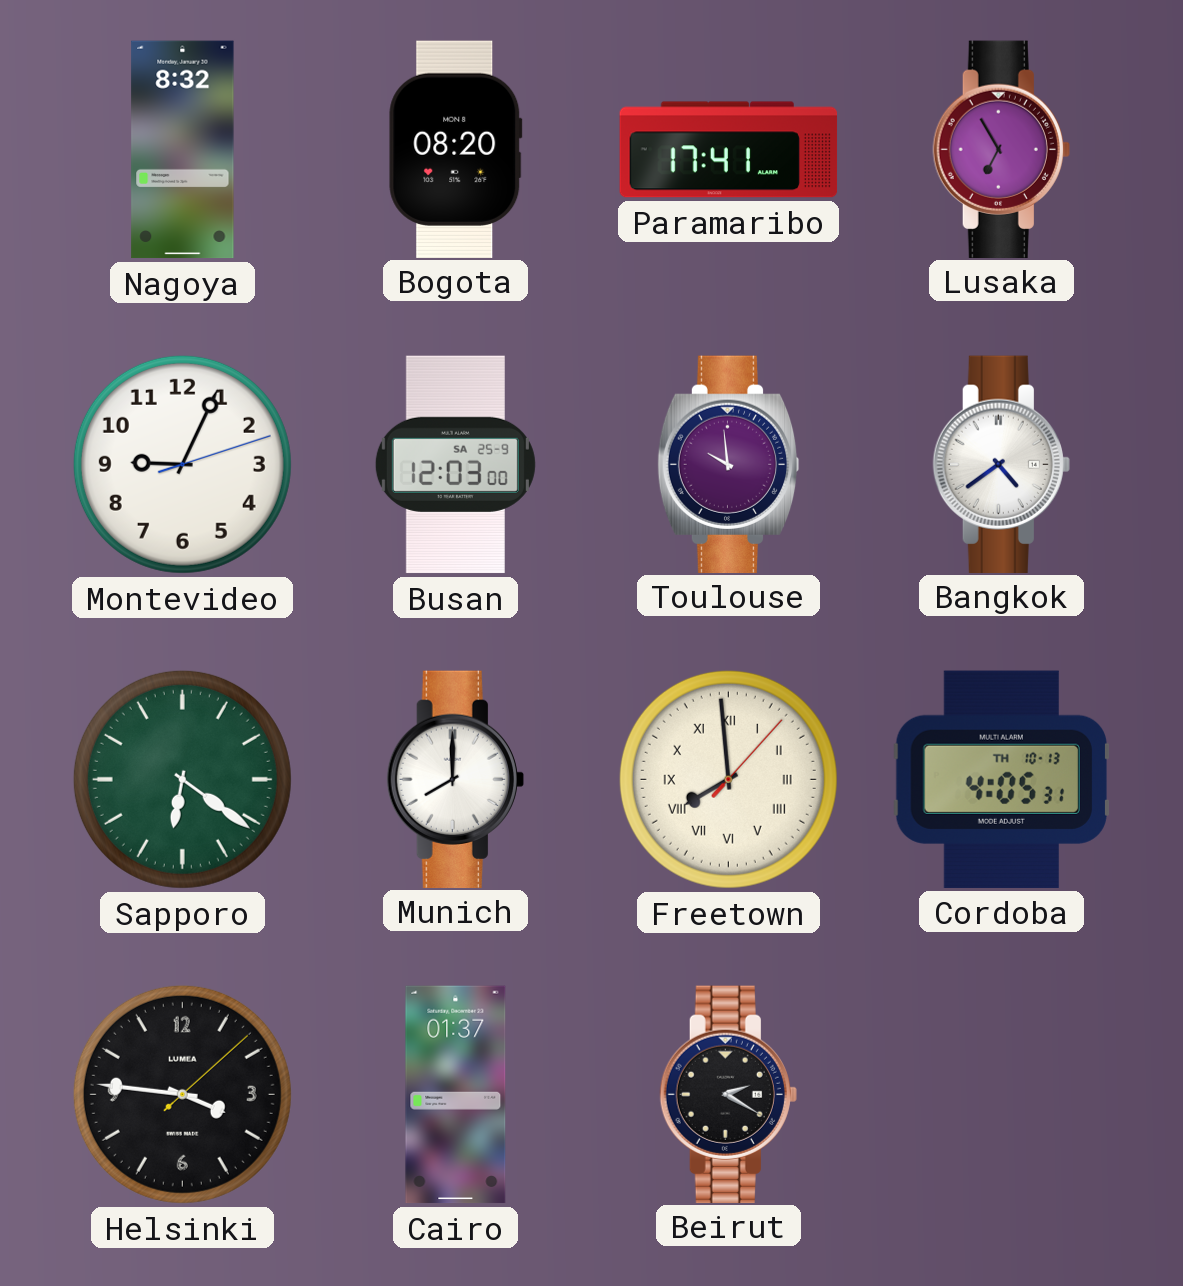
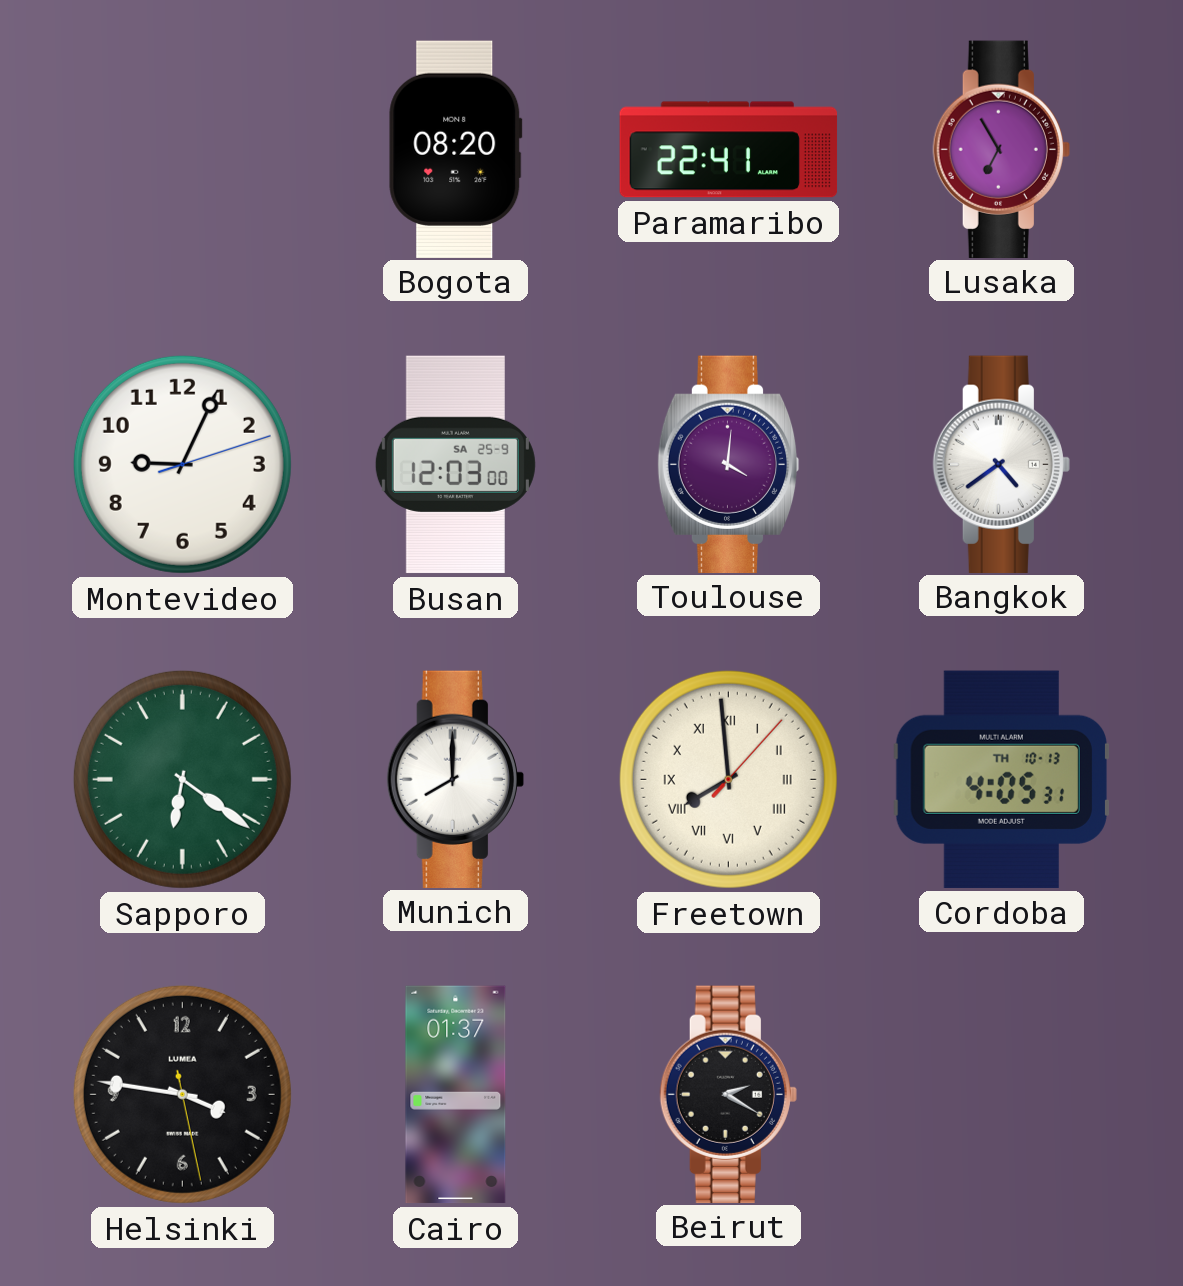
Nagoya: 8:32 -> none
Paramaribo: 17:41 -> 22:41
Toulouse: 9:59 -> 4:01
Helsinki: 3:46:08 -> 3:46:28
